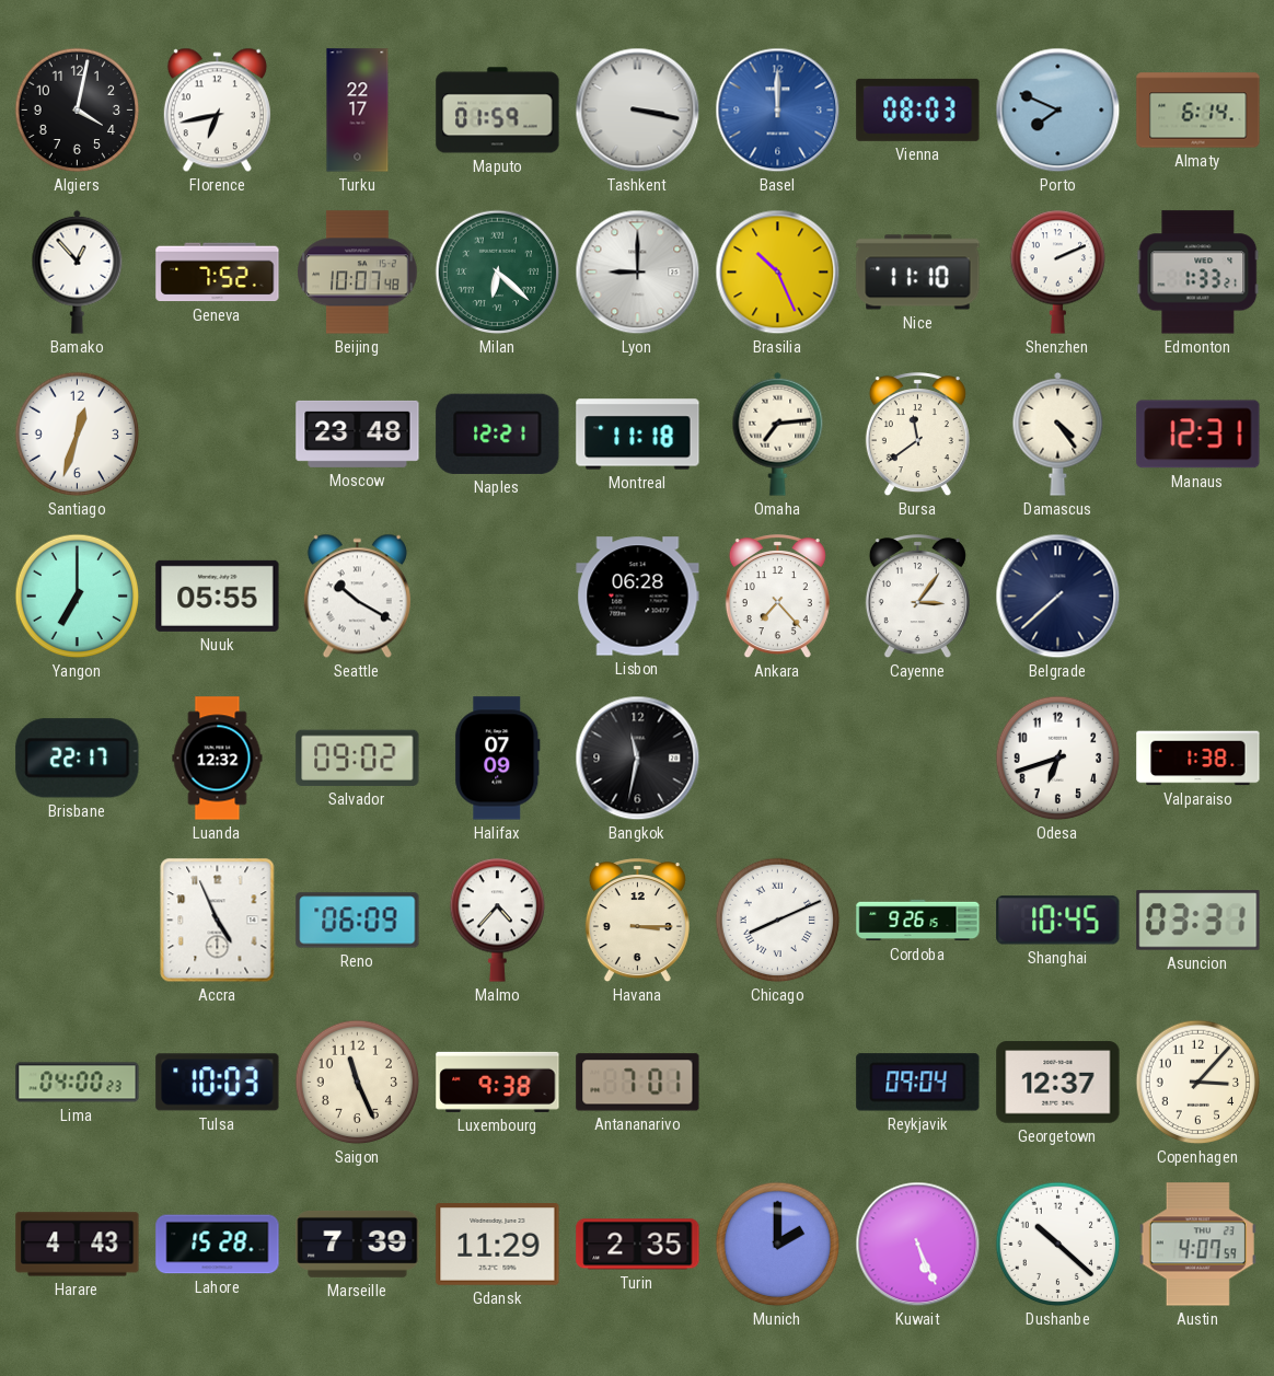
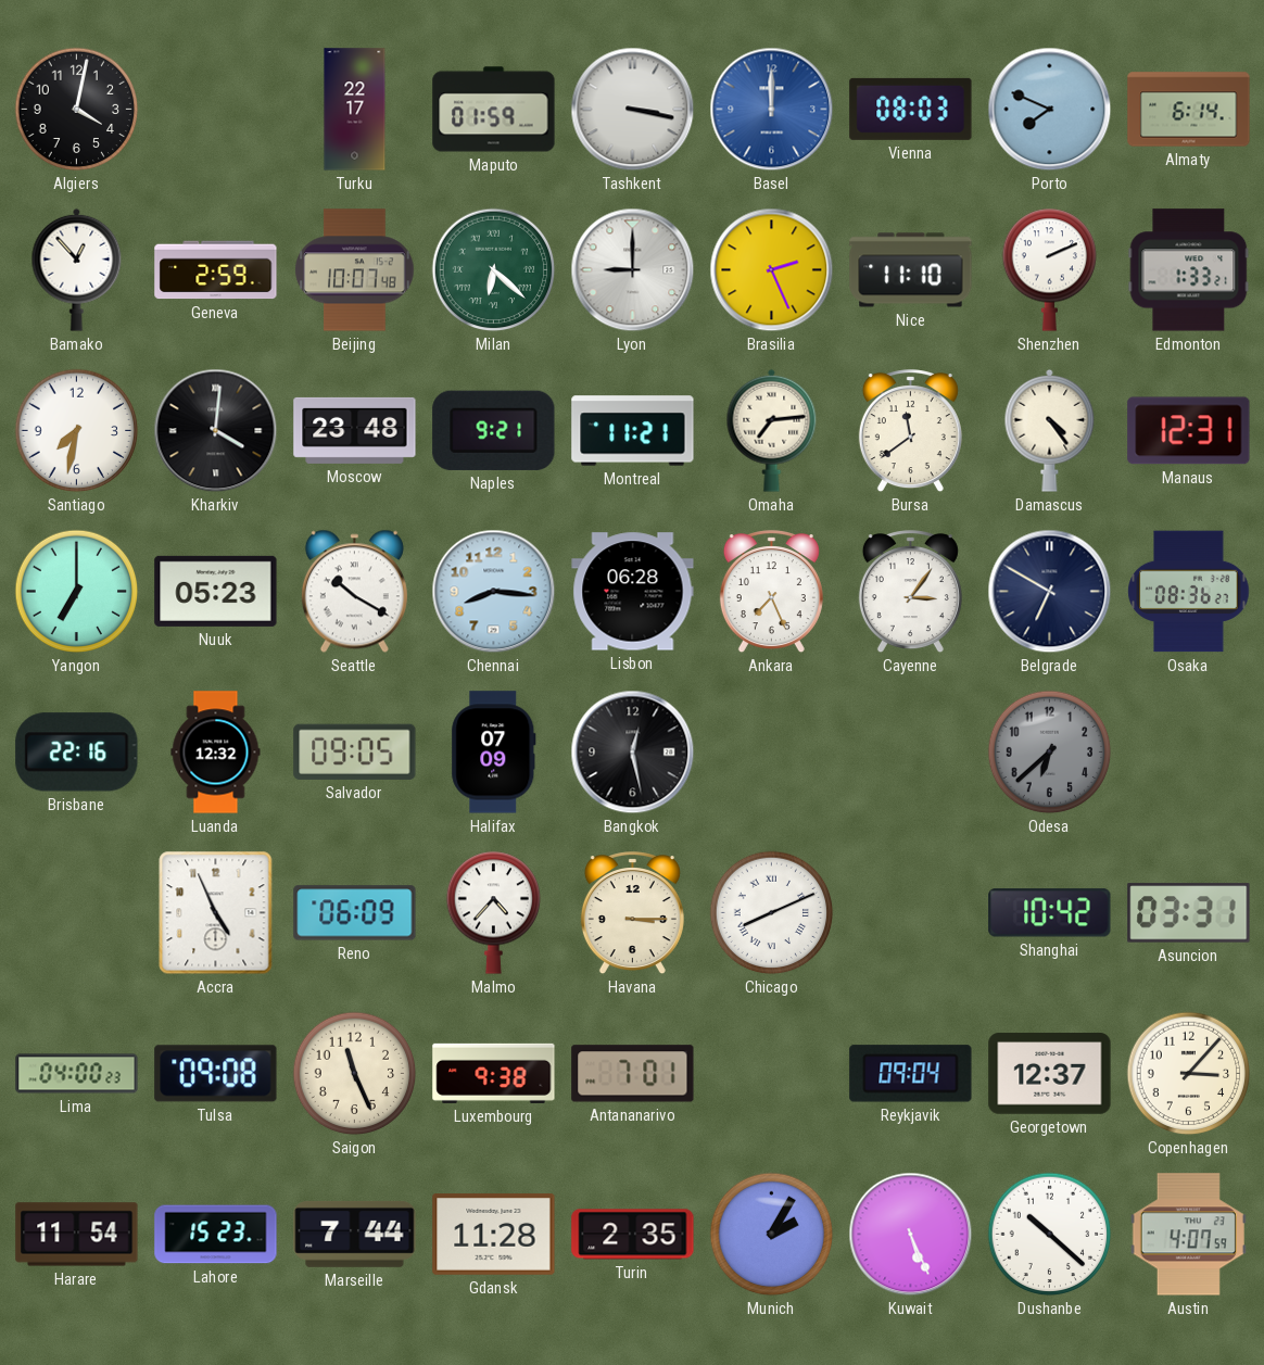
Florence: 6:43 -> none
Geneva: 7:52 -> 2:59
Brasilia: 10:26 -> 2:26
Santiago: 12:33 -> 7:32
Kharkiv: none -> 4:01
Naples: 12:21 -> 9:21
Montreal: 11:18 -> 11:21
Nuuk: 05:55 -> 05:23
Chennai: none -> 8:16
Ankara: 7:23 -> 7:26
Belgrade: 7:38 -> 6:50
Osaka: none -> 08:36
Brisbane: 22:17 -> 22:16
Salvador: 09:02 -> 09:05
Bangkok: 11:32 -> 12:28
Odesa: 6:42 -> 6:38
Odesa dial: white -> grey
Valparaiso: 1:38 -> none
Cordoba: 9:26 -> none
Shanghai: 10:45 -> 10:42
Tulsa: 10:03 -> 09:08
Harare: 4:43 -> 11:54
Lahore: 15:28 -> 15:23
Marseille: 7:39 -> 7:44
Gdansk: 11:29 -> 11:28
Munich: 2:00 -> 2:05
